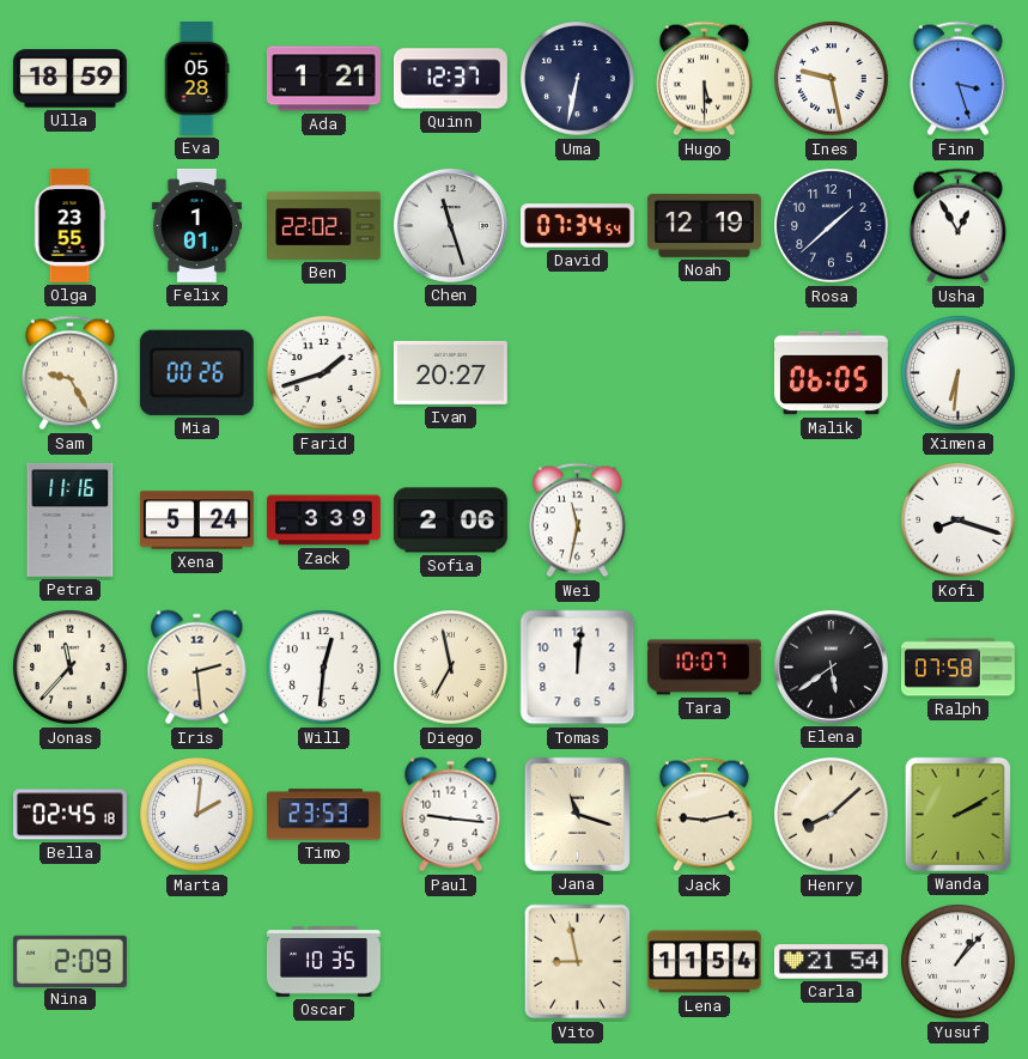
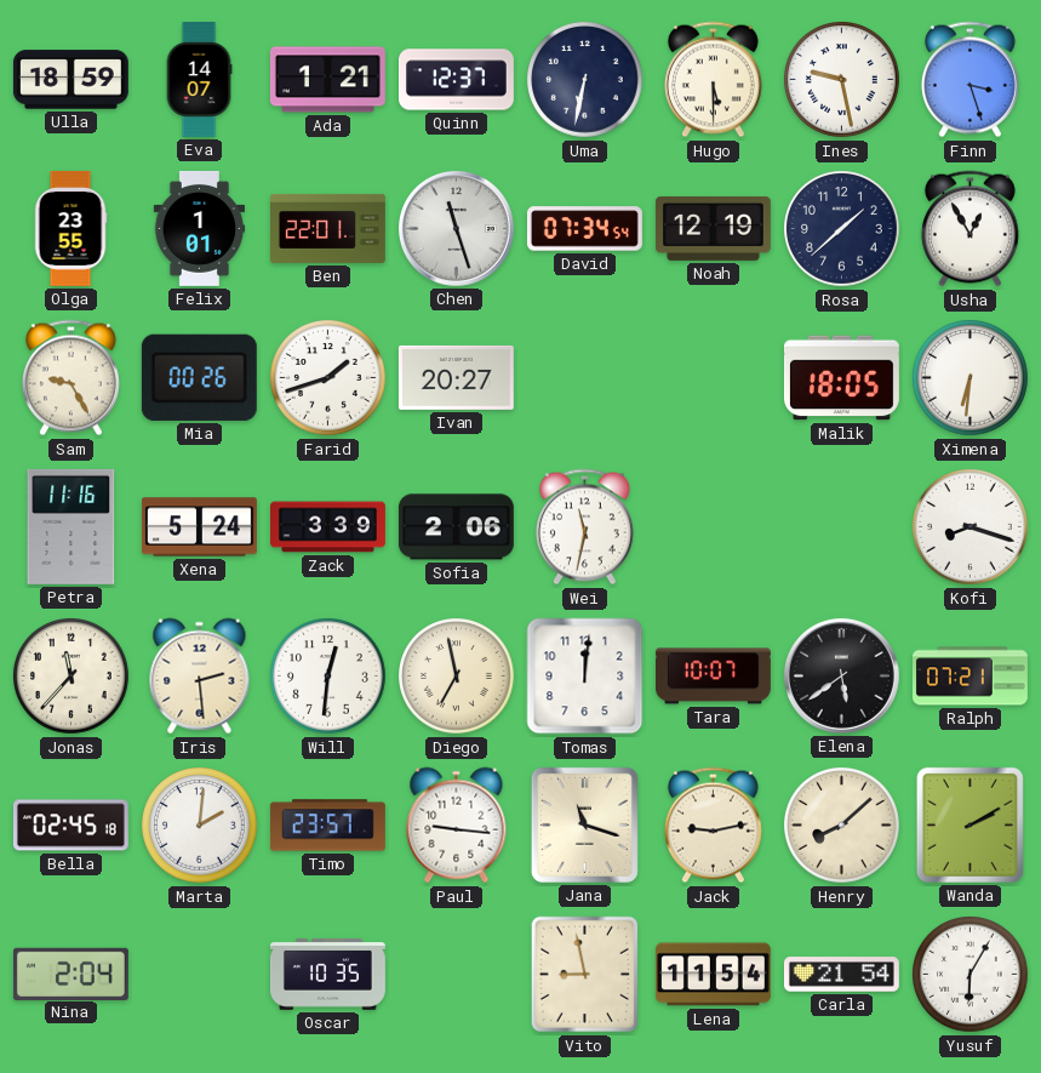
Eva: 05:28 -> 14:07
Ben: 22:02 -> 22:01
Malik: 06:05 -> 18:05
Ralph: 07:58 -> 07:21
Timo: 23:53 -> 23:57
Nina: 2:09 -> 2:04
Yusuf: 1:07 -> 6:05
